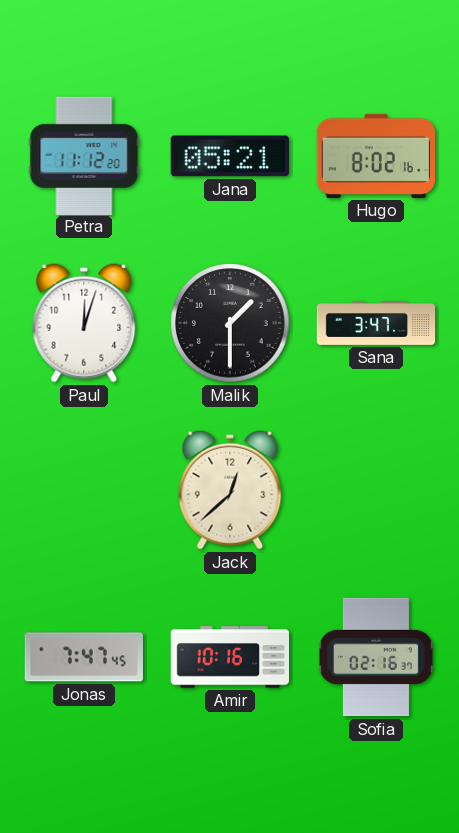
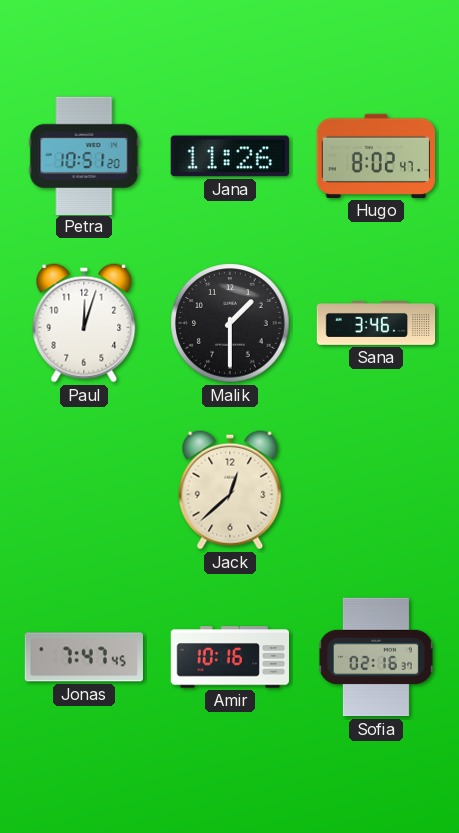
Petra: 11:12 -> 10:51
Jana: 05:21 -> 11:26
Hugo: 8:02:16 -> 8:02:47
Sana: 3:47 -> 3:46
